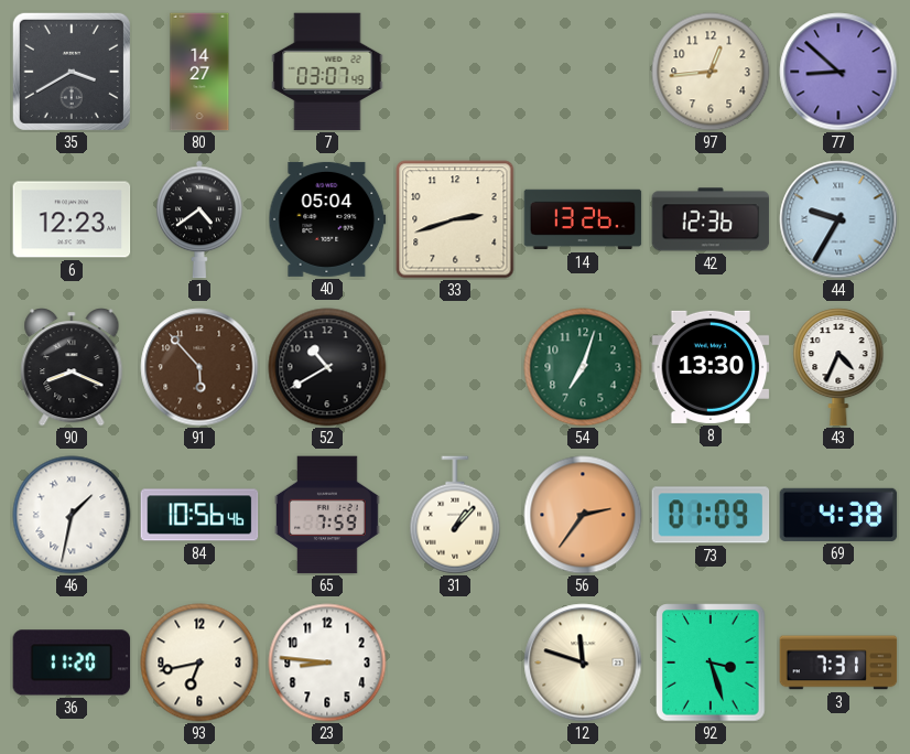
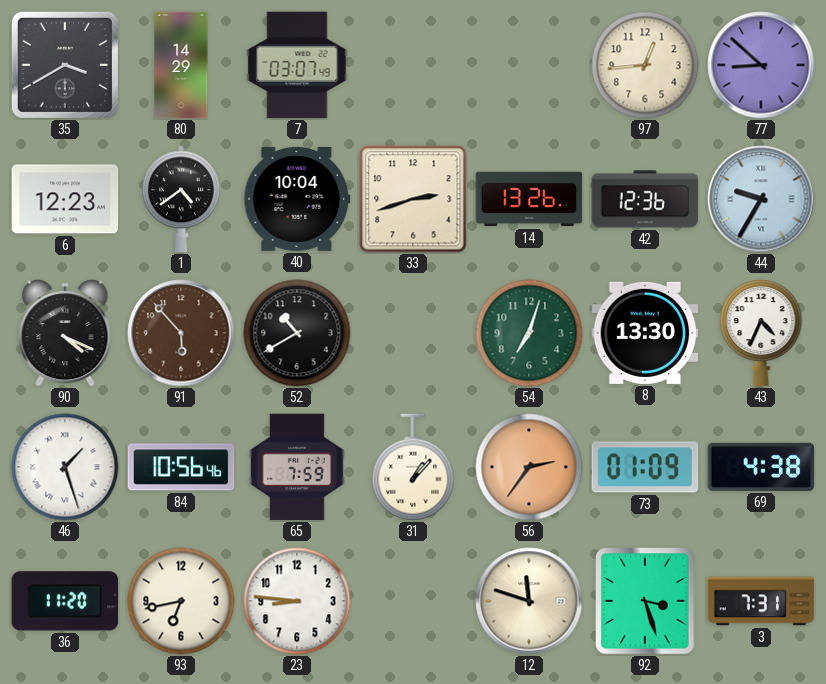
80: 14:27 -> 14:29
40: 05:04 -> 10:04
90: 8:19 -> 4:19
46: 1:32 -> 1:27
